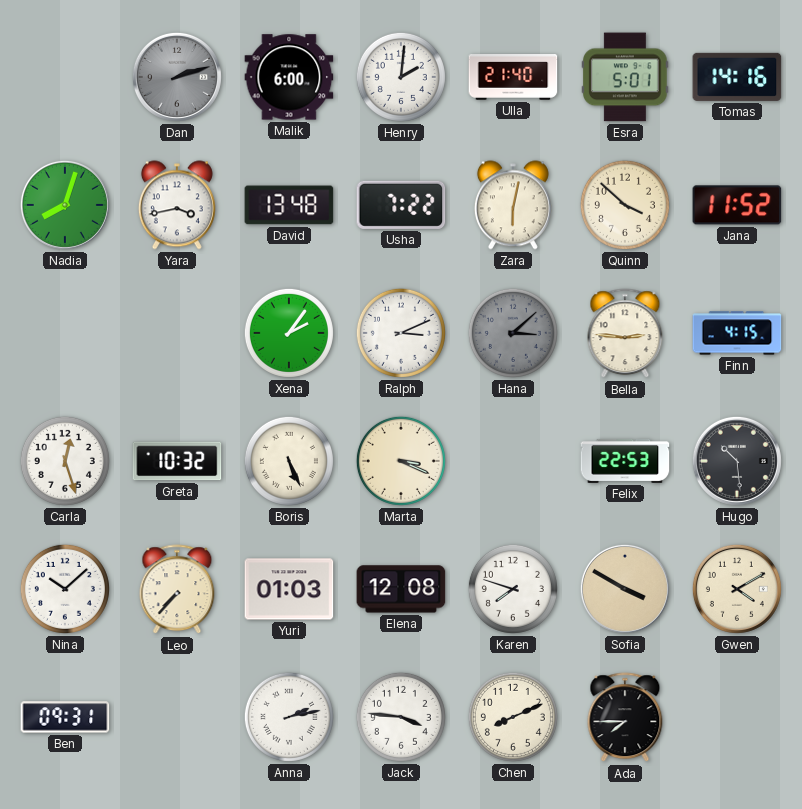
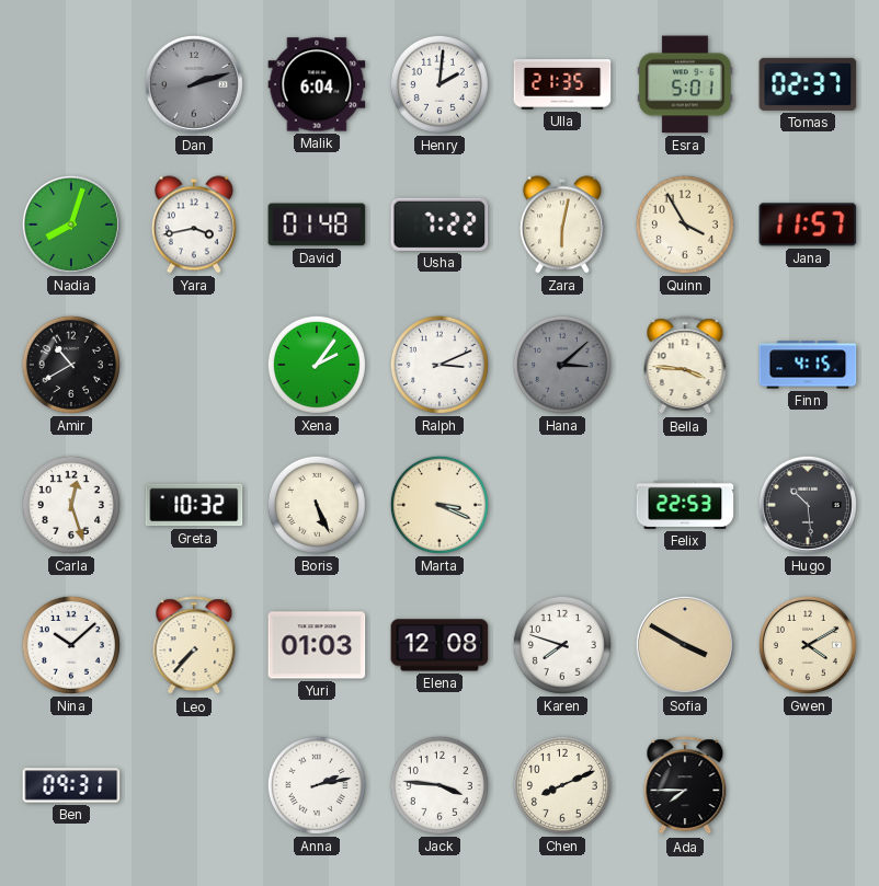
Malik: 6:00 -> 6:04
Ulla: 21:40 -> 21:35
Tomas: 14:16 -> 02:37
David: 13:48 -> 01:48
Quinn: 3:52 -> 3:55
Jana: 11:52 -> 11:57
Amir: none -> 10:40
Bella: 2:46 -> 3:46
